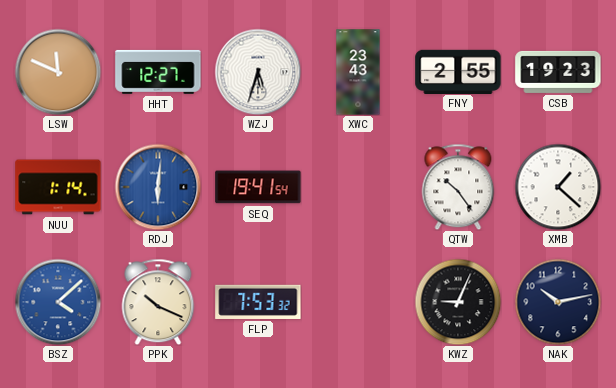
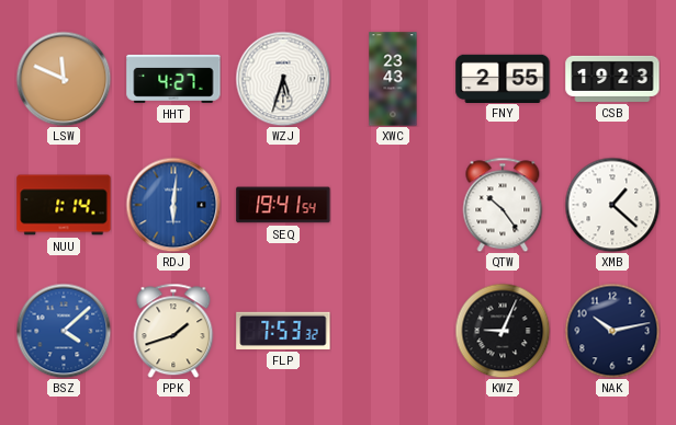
HHT: 12:27 -> 4:27
PPK: 10:19 -> 1:42
